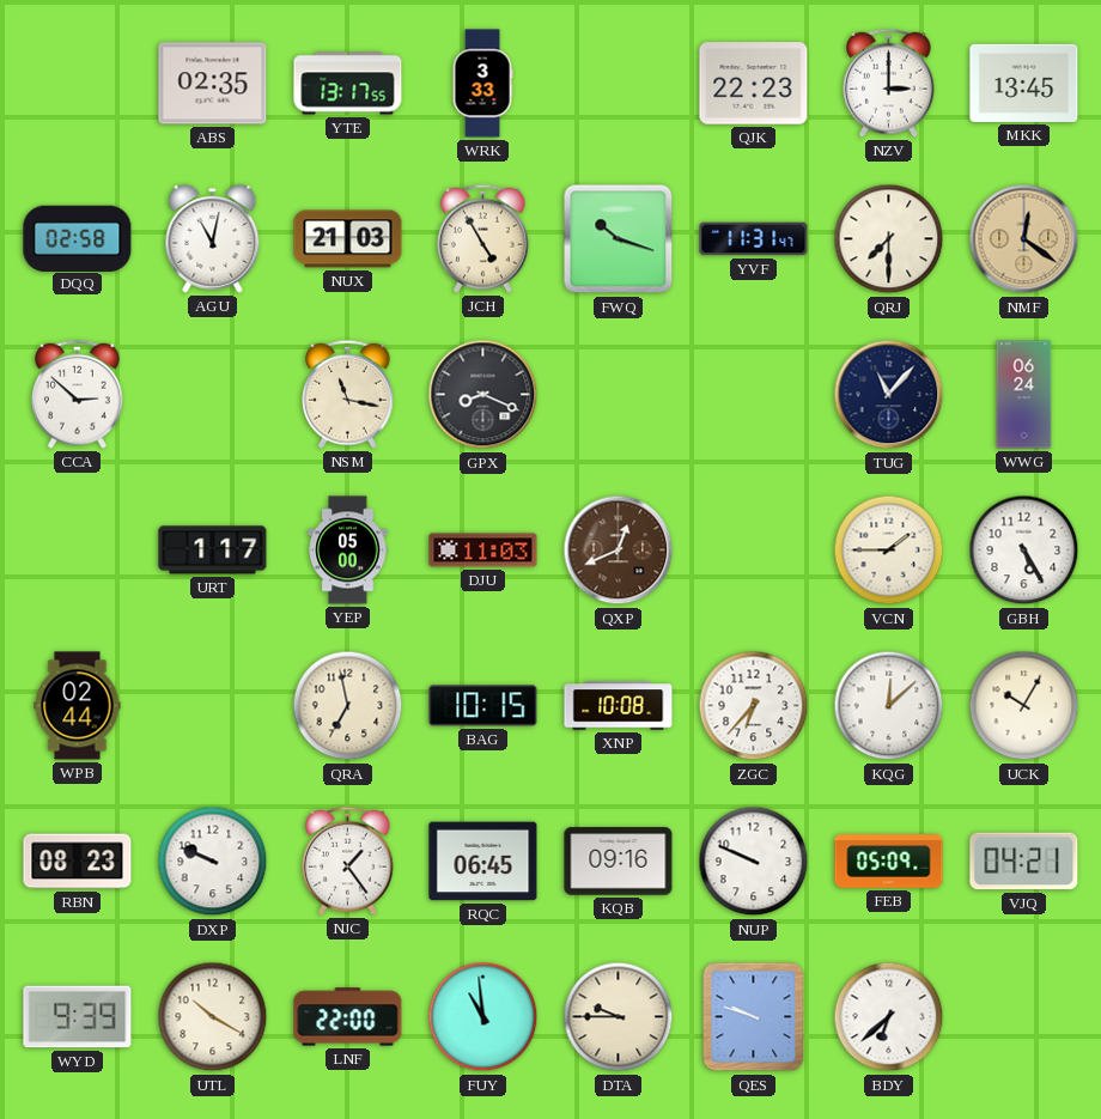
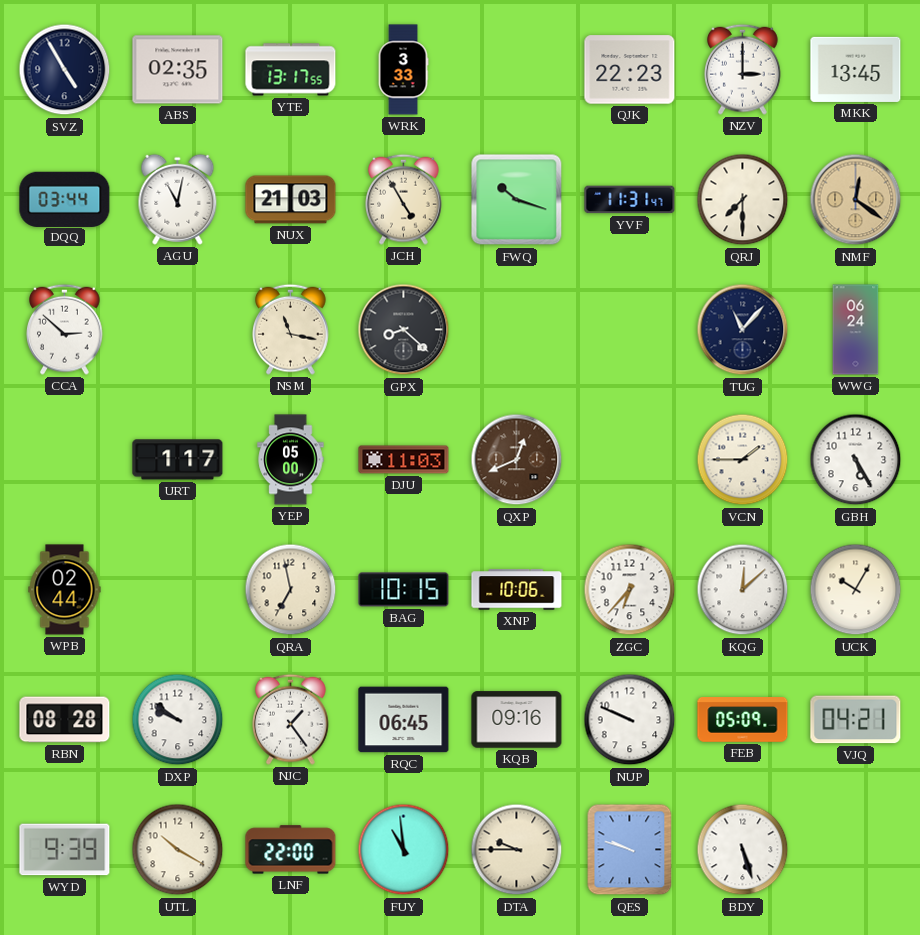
SVZ: none -> 4:55
DQQ: 02:58 -> 03:44
GPX: 8:19 -> 8:22
XNP: 10:08 -> 10:06
RBN: 08:23 -> 08:28
DXP: 9:49 -> 9:51
BDY: 6:38 -> 5:27
